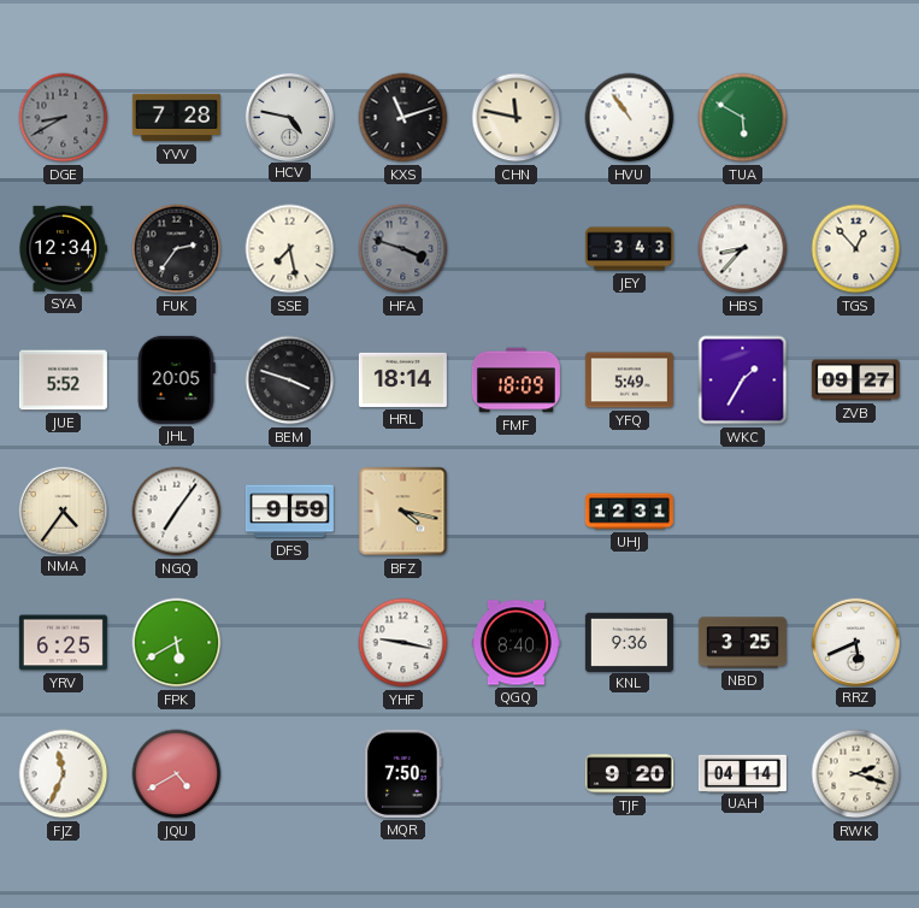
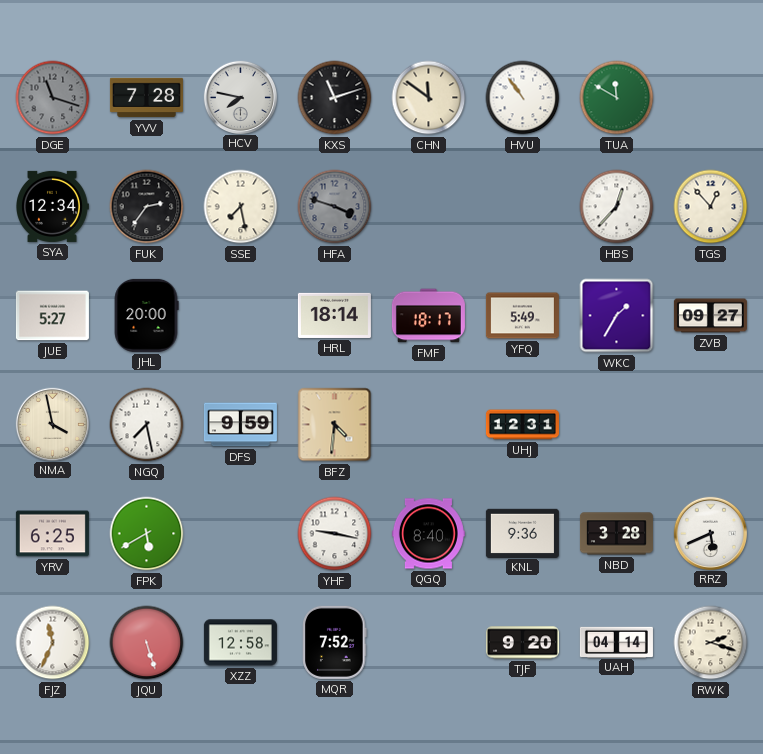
DGE: 8:40 -> 11:18
HCV: 4:47 -> 7:47
CHN: 11:47 -> 11:51
TUA: 5:50 -> 11:50
JEY: 3:43 -> none
HBS: 8:37 -> 12:37
JUE: 5:52 -> 5:27
JHL: 20:05 -> 20:00
BEM: 3:48 -> none
FMF: 18:09 -> 18:17
NMA: 4:36 -> 3:58
NGQ: 7:06 -> 7:28
BFZ: 4:17 -> 4:31
NBD: 3:25 -> 3:28
JQU: 4:40 -> 5:27
XZZ: none -> 12:58
MQR: 7:50 -> 7:52
